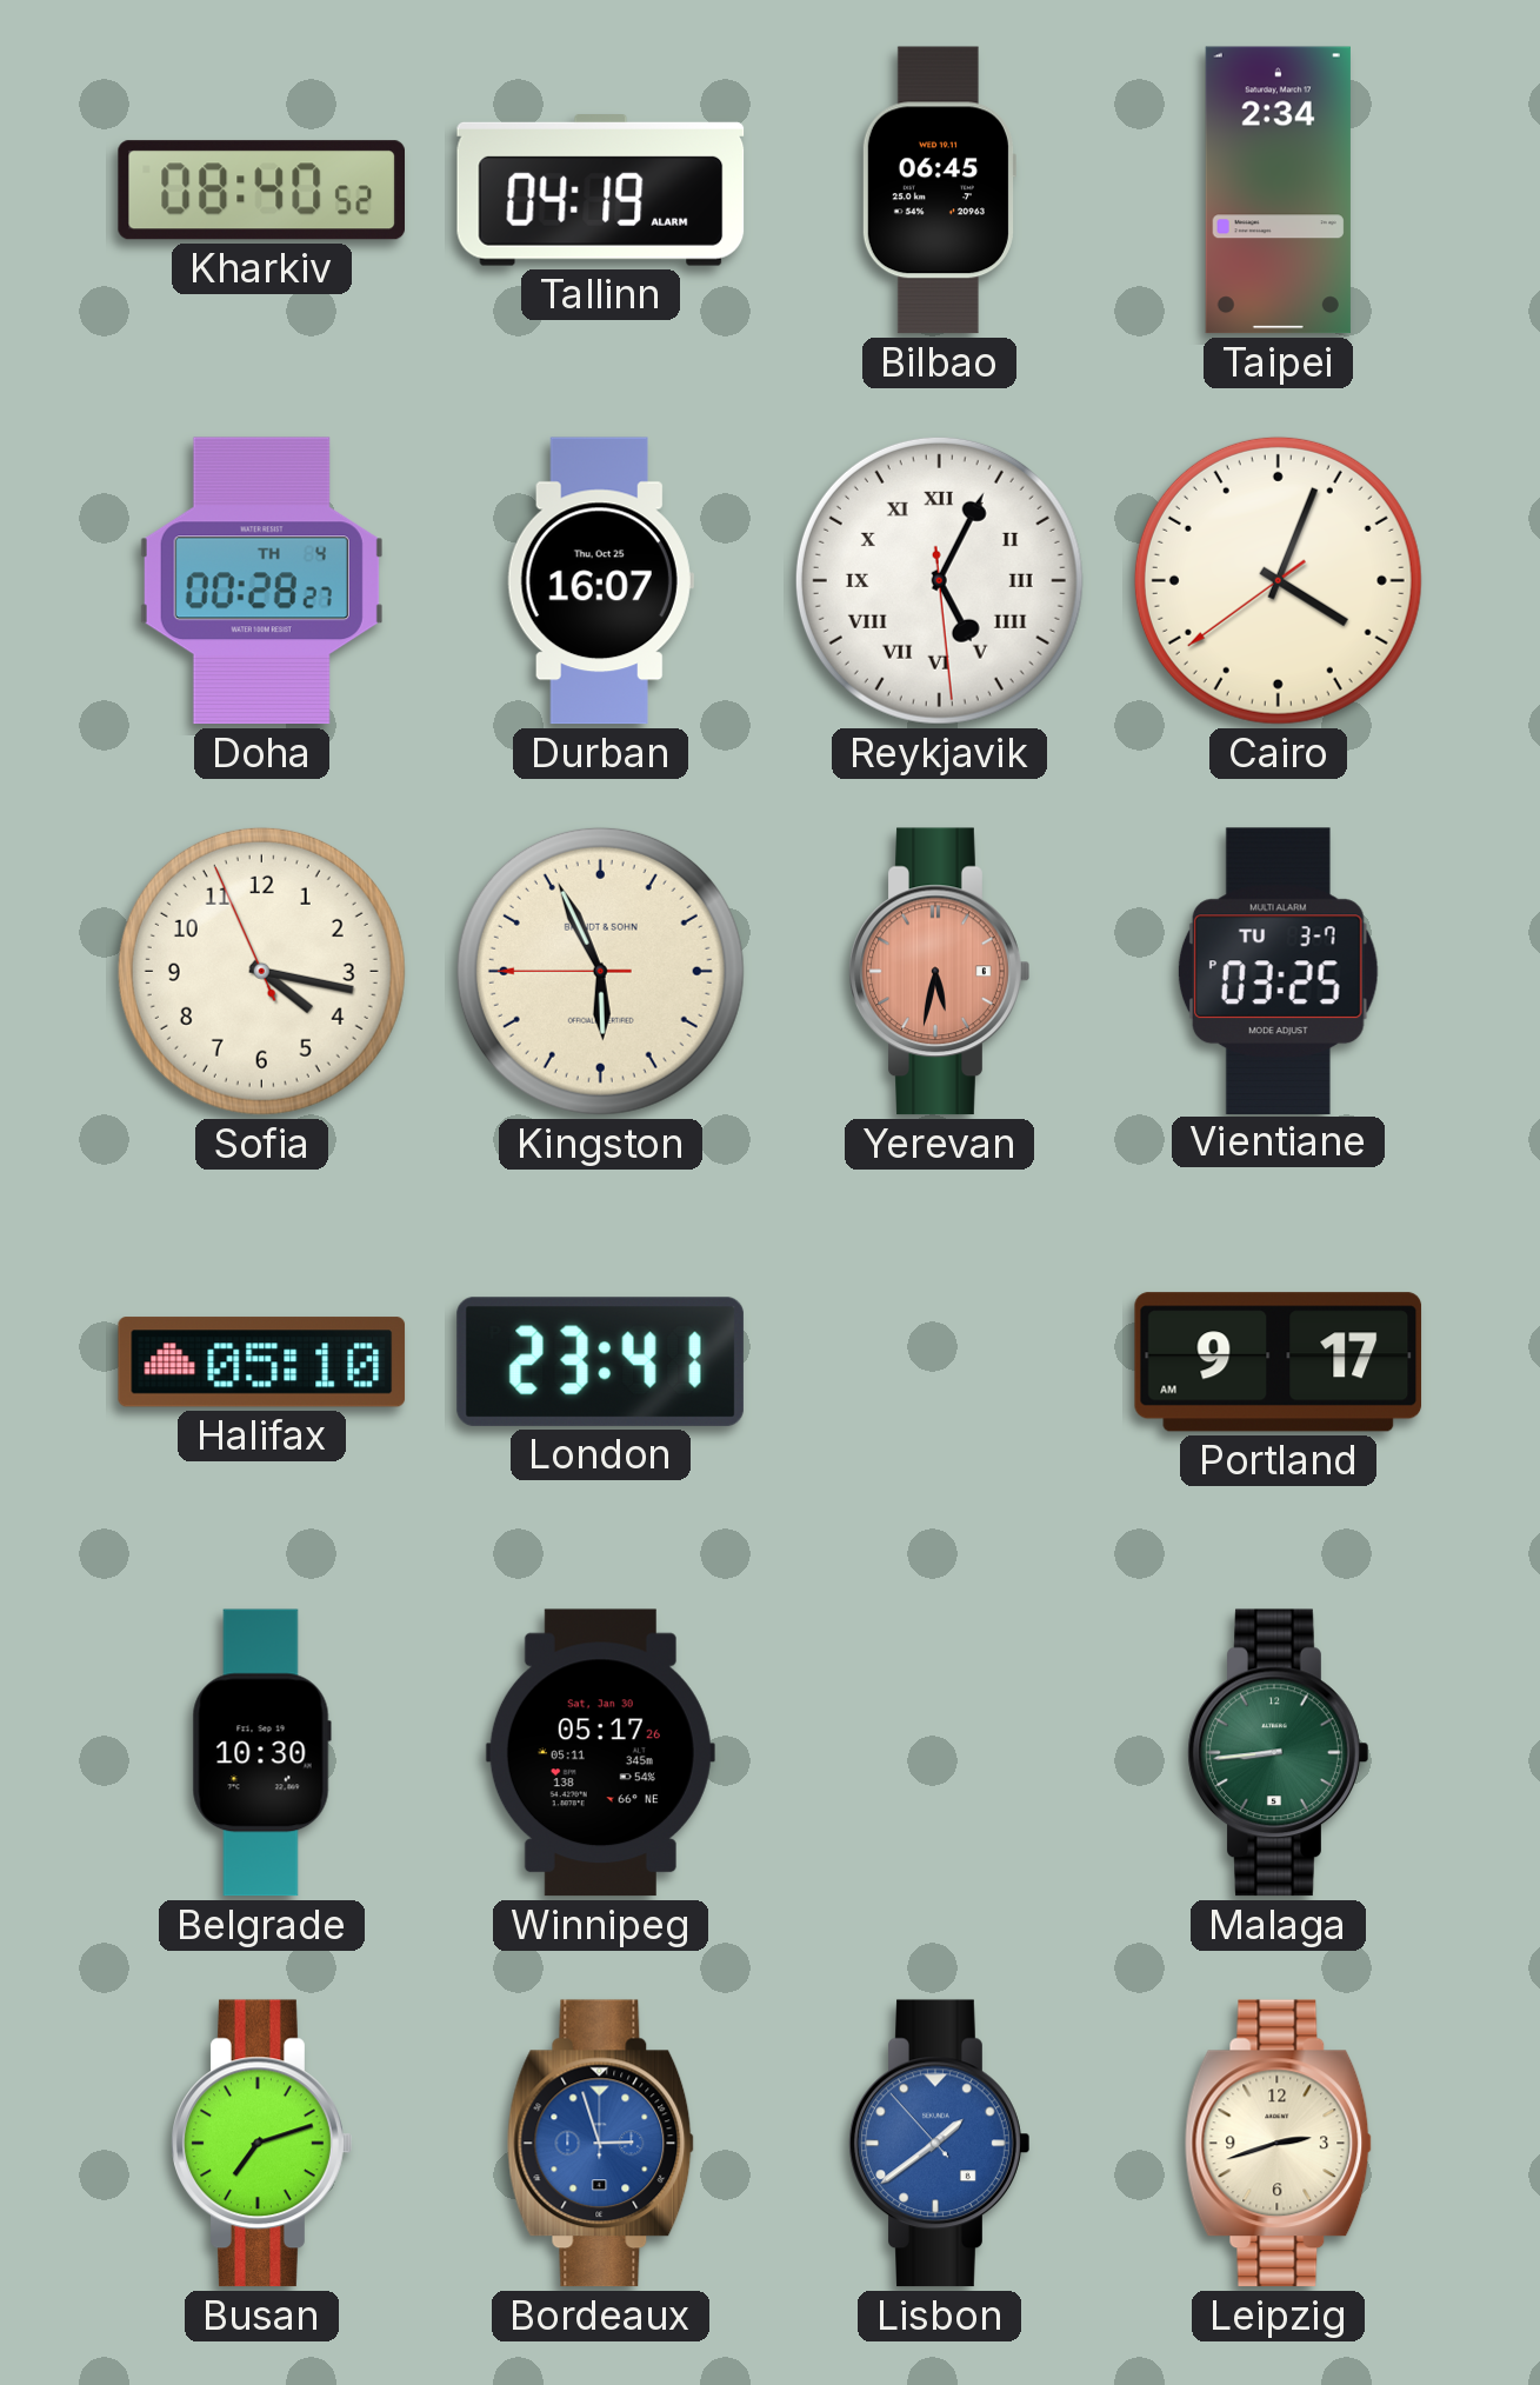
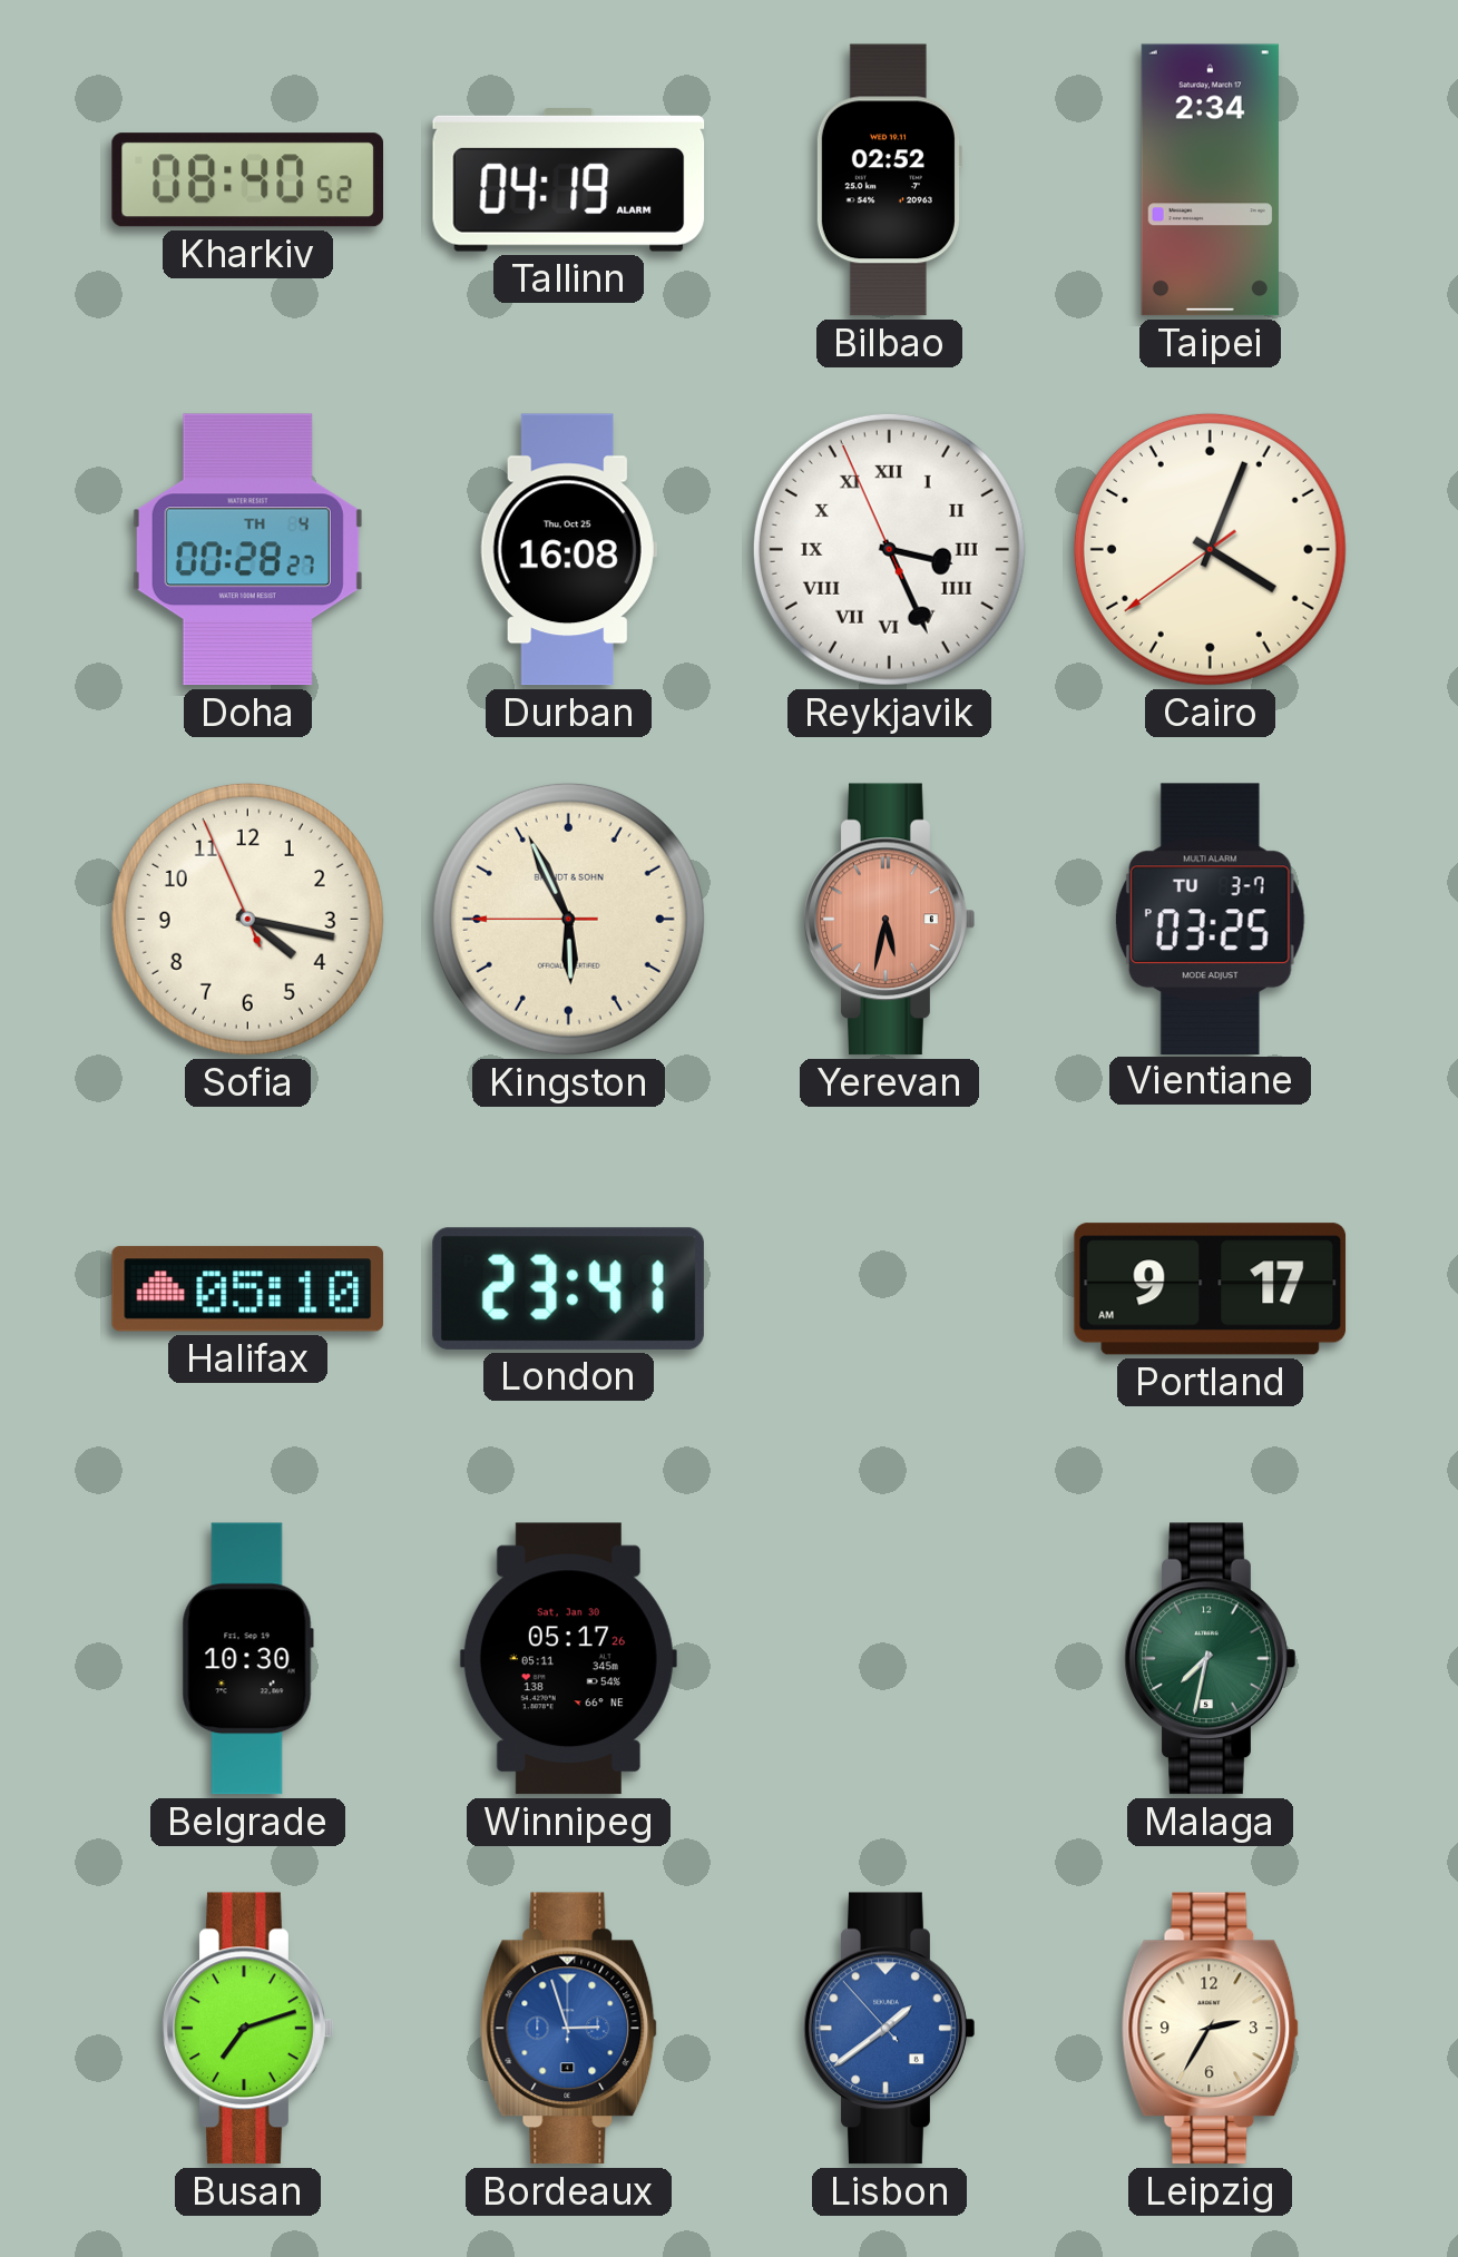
Bilbao: 06:45 -> 02:52
Durban: 16:07 -> 16:08
Reykjavik: 5:04 -> 3:25
Malaga: 8:44 -> 7:32
Leipzig: 2:42 -> 2:35
